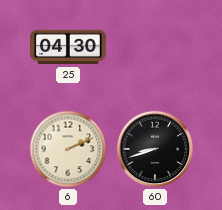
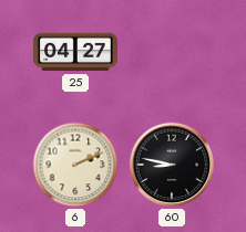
25: 04:30 -> 04:27
60: 8:42 -> 8:47
